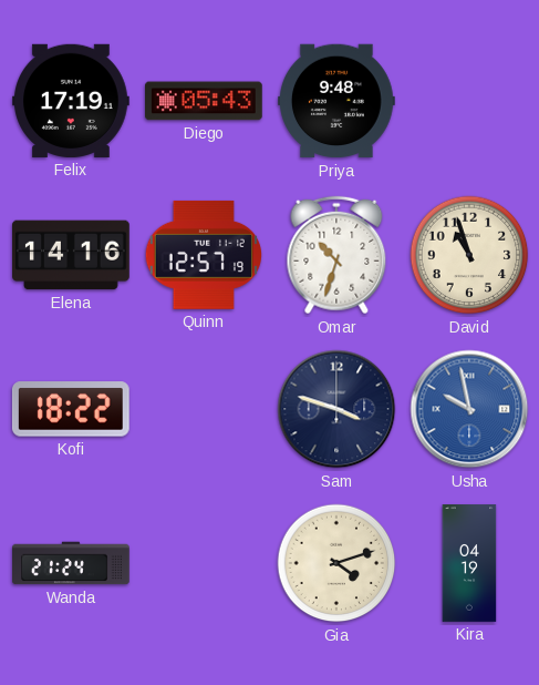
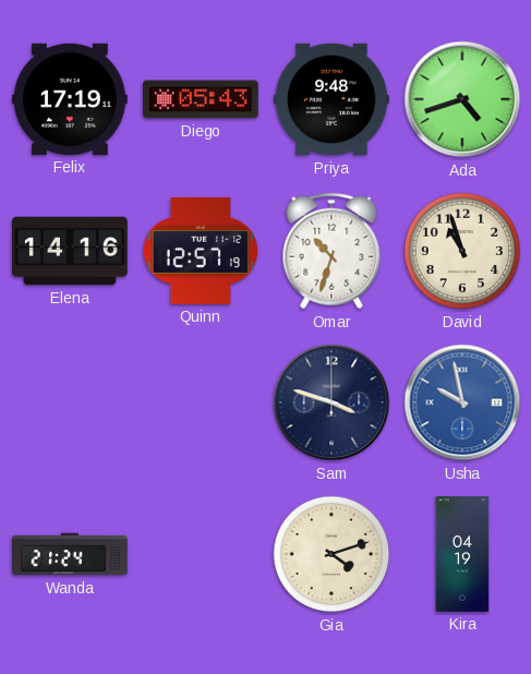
Ada: none -> 4:42
Kofi: 18:22 -> none
